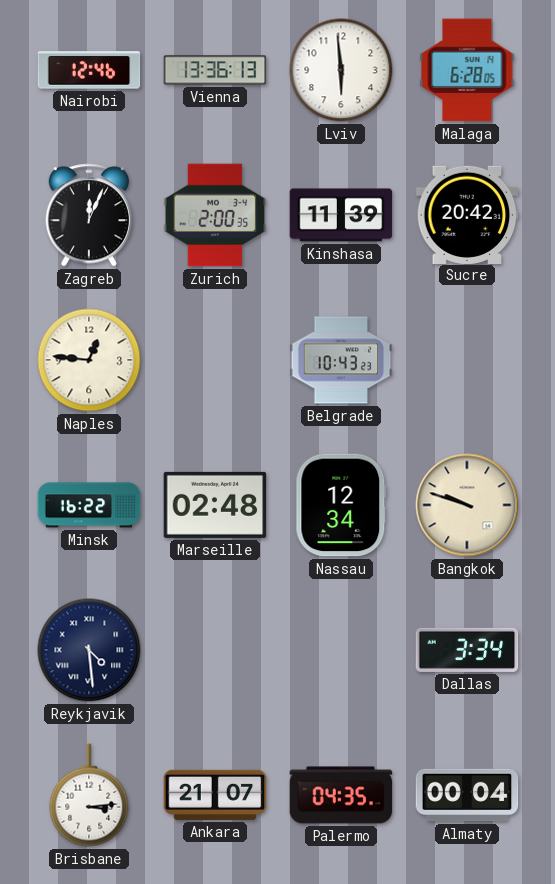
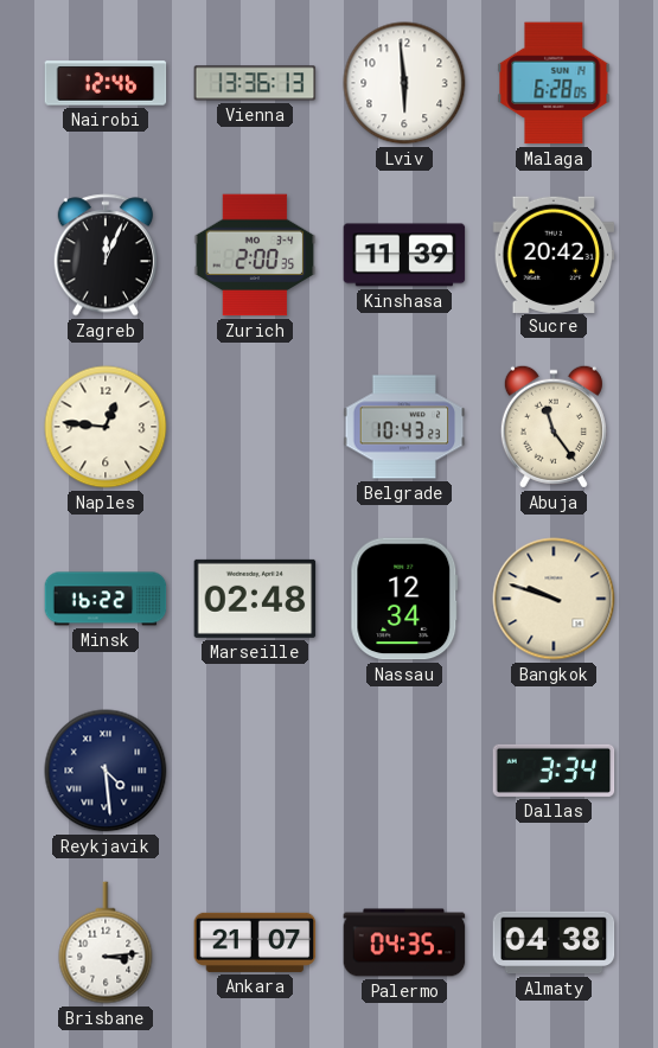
Abuja: none -> 11:24
Almaty: 00:04 -> 04:38
